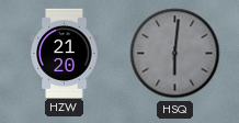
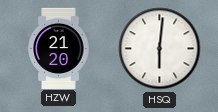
HSQ dial: grey -> white
